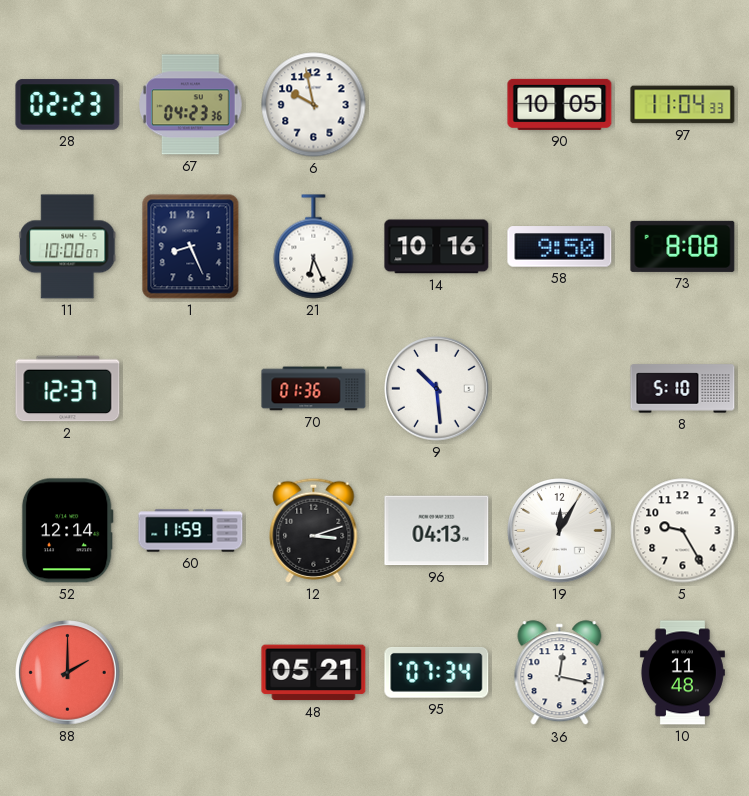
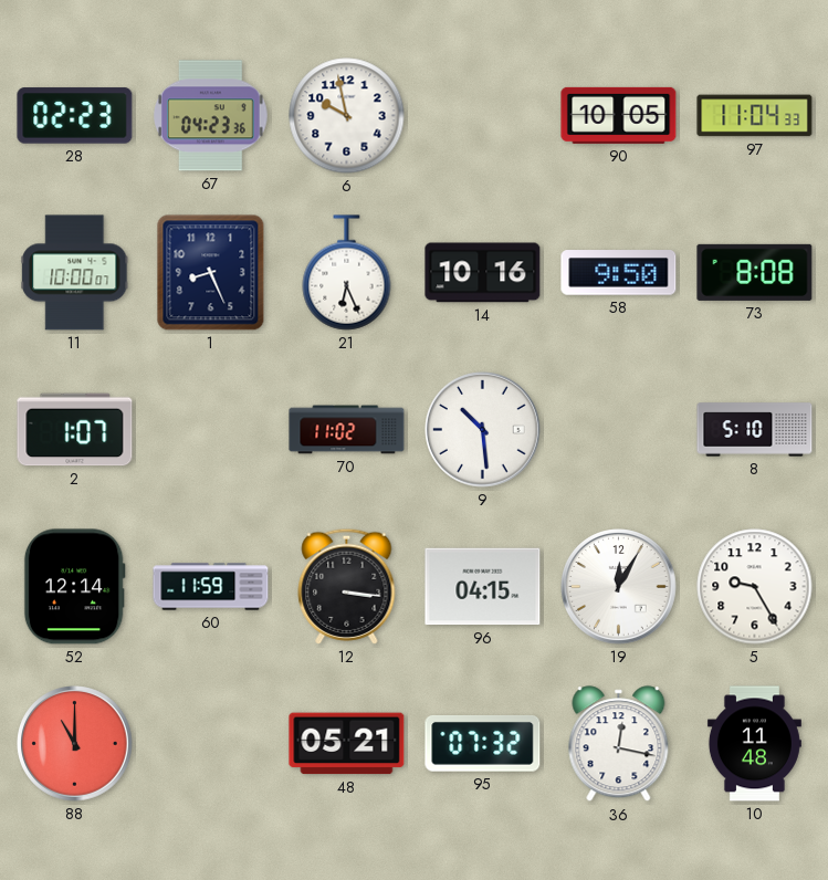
2: 12:37 -> 1:07
70: 01:36 -> 11:02
12: 3:12 -> 3:16
96: 04:13 -> 04:15
88: 2:00 -> 11:00
95: 07:34 -> 07:32
